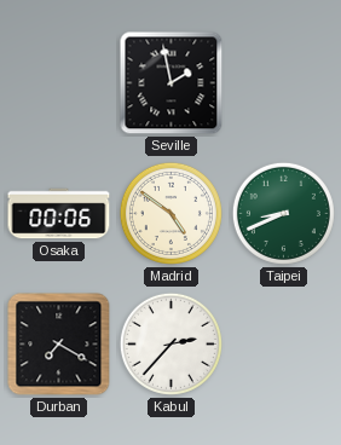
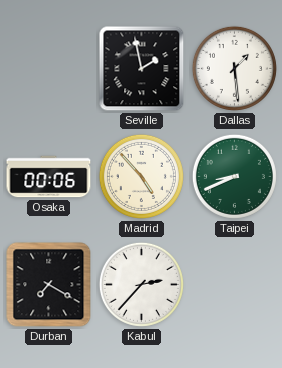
Dallas: none -> 1:29
Madrid: 4:51 -> 4:53
